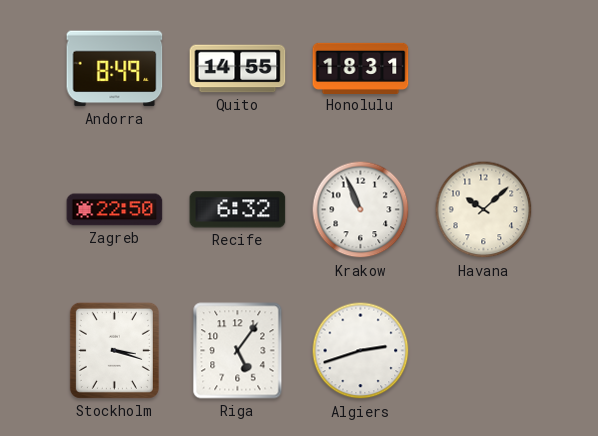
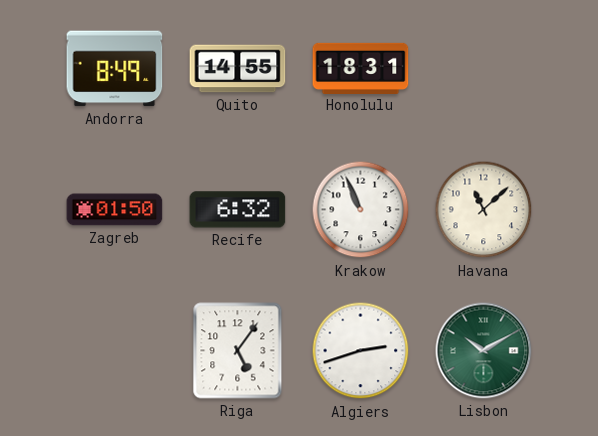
Zagreb: 22:50 -> 01:50
Havana: 10:08 -> 11:08
Stockholm: 3:18 -> none
Lisbon: none -> 10:10
